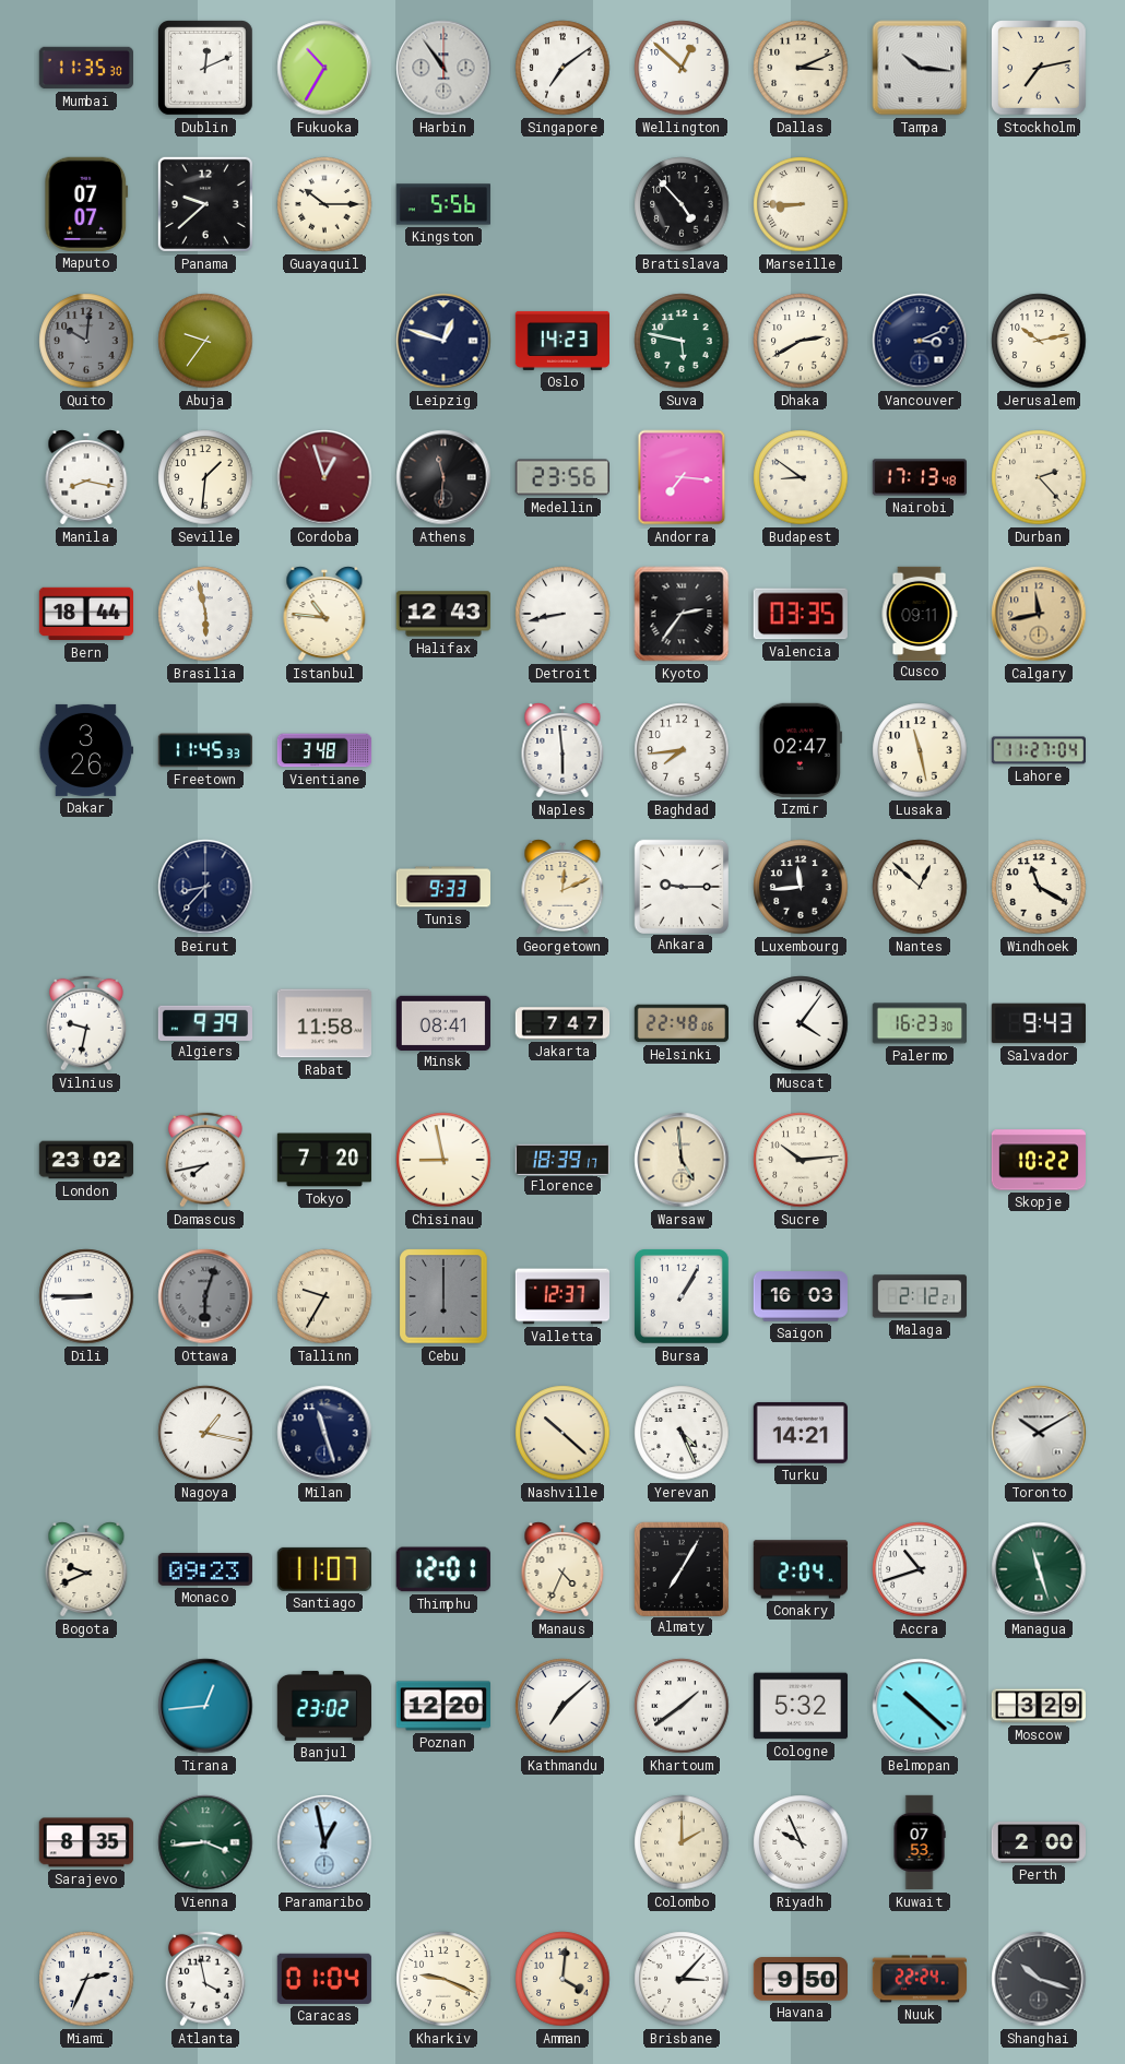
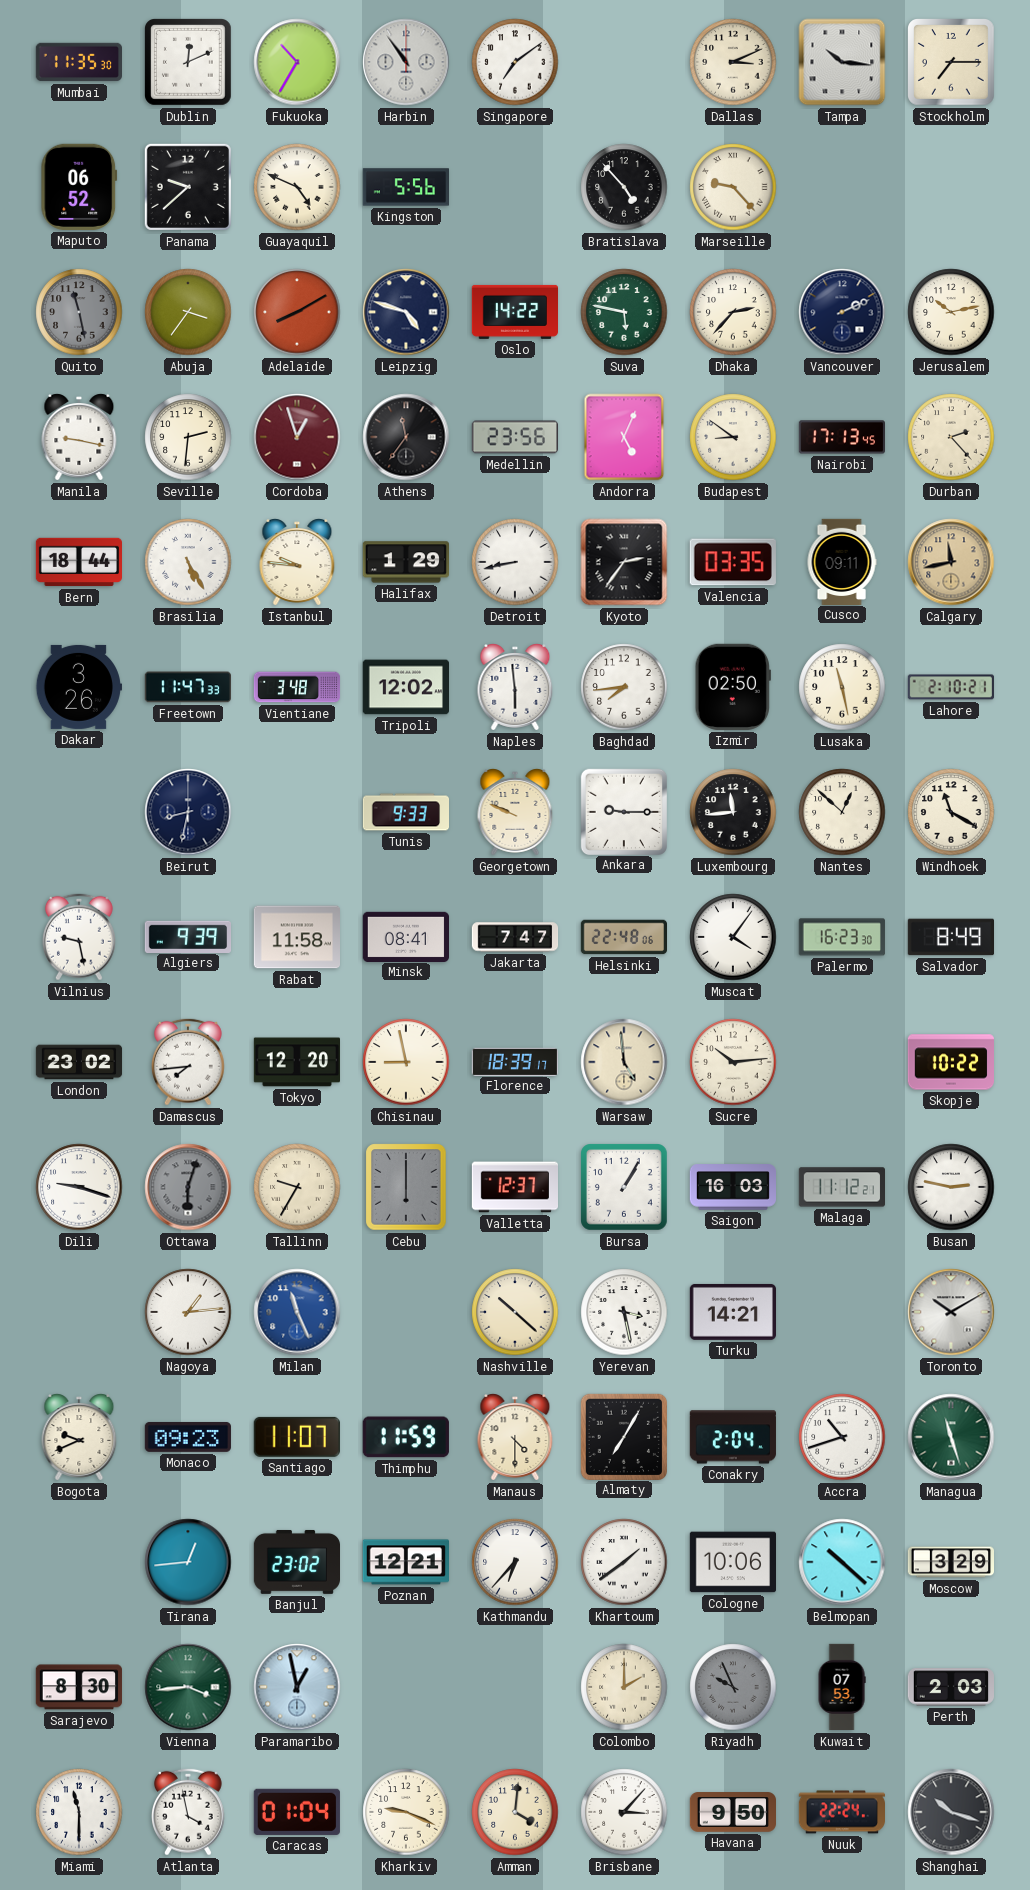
Wellington: 12:52 -> none
Stockholm: 7:13 -> 7:15
Maputo: 07:07 -> 06:52
Guayaquil: 10:15 -> 4:49
Marseille: 8:45 -> 9:23
Quito: 10:01 -> 11:28
Abuja: 9:36 -> 3:36
Adelaide: none -> 8:10
Leipzig: 12:48 -> 4:48
Oslo: 14:23 -> 14:22
Dhaka: 2:40 -> 2:37
Vancouver: 3:11 -> 2:11
Manila: 8:17 -> 9:17
Seville: 1:31 -> 2:31
Athens: 11:31 -> 11:36
Andorra: 7:16 -> 5:04
Nairobi: 17:13:48 -> 17:13:45
Brasilia: 5:58 -> 5:25
Istanbul: 10:46 -> 9:46
Halifax: 12:43 -> 1:29
Freetown: 11:45 -> 11:47
Tripoli: none -> 12:02
Izmir: 02:47 -> 02:50
Lahore: 11:27 -> 2:10
Beirut: 8:37 -> 8:32
Georgetown: 12:11 -> 9:49
Vilnius: 9:32 -> 9:28
Salvador: 9:43 -> 8:49
Damascus: 7:43 -> 7:44
Tokyo: 7:20 -> 12:20
Dili: 8:45 -> 9:18
Malaga: 2:12 -> 11:12
Busan: none -> 2:47
Nagoya: 1:17 -> 1:14
Milan: 11:27 -> 11:26
Milan dial: navy -> blue
Yerevan: 4:26 -> 3:28
Thimphu: 12:01 -> 11:59
Manaus: 4:34 -> 4:30
Poznan: 12:20 -> 12:21
Kathmandu: 7:08 -> 6:37
Cologne: 5:32 -> 10:06
Sarajevo: 8:35 -> 8:30
Riyadh dial: white -> grey
Perth: 2:00 -> 2:03
Miami: 2:34 -> 11:30
